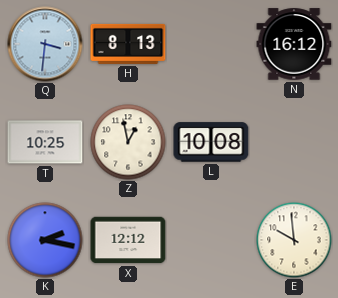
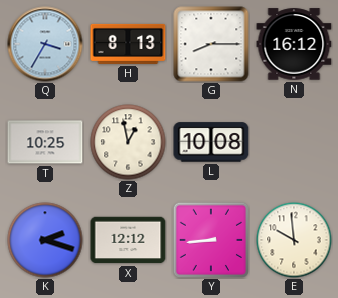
Q: 3:31 -> 3:35
G: none -> 8:15
K: 2:17 -> 2:18
Y: none -> 8:44
